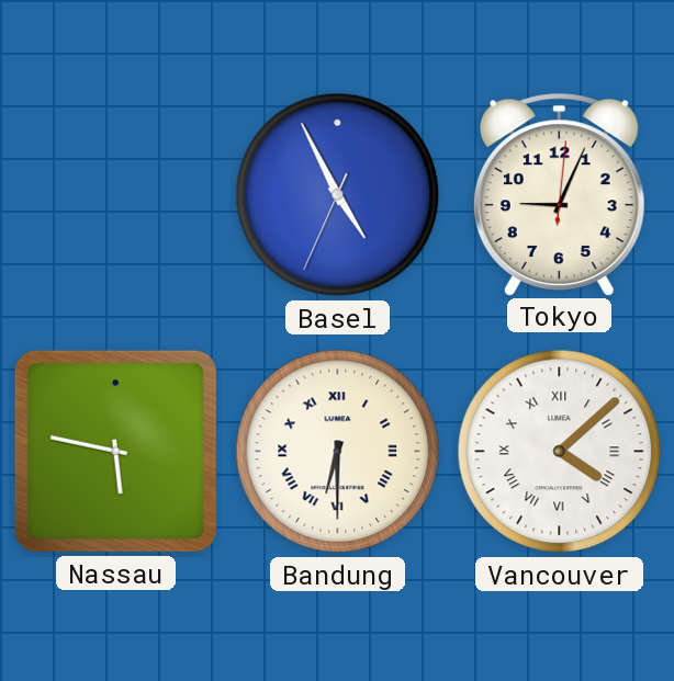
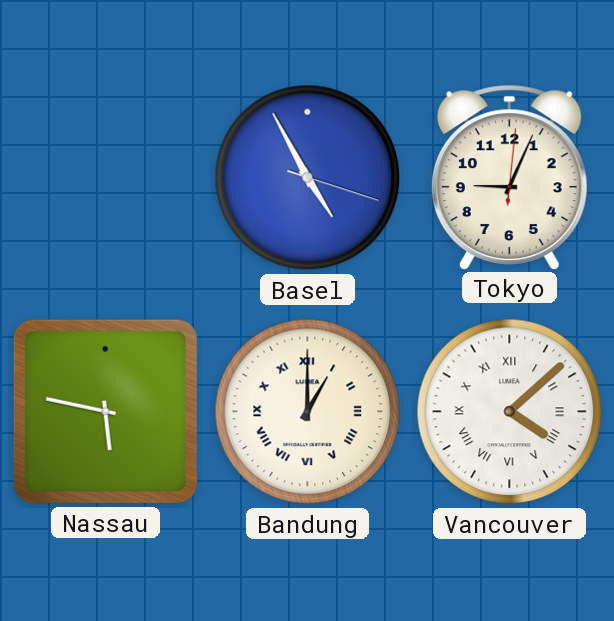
Basel: 4:55:34 -> 4:55:18
Bandung: 6:30 -> 1:00
